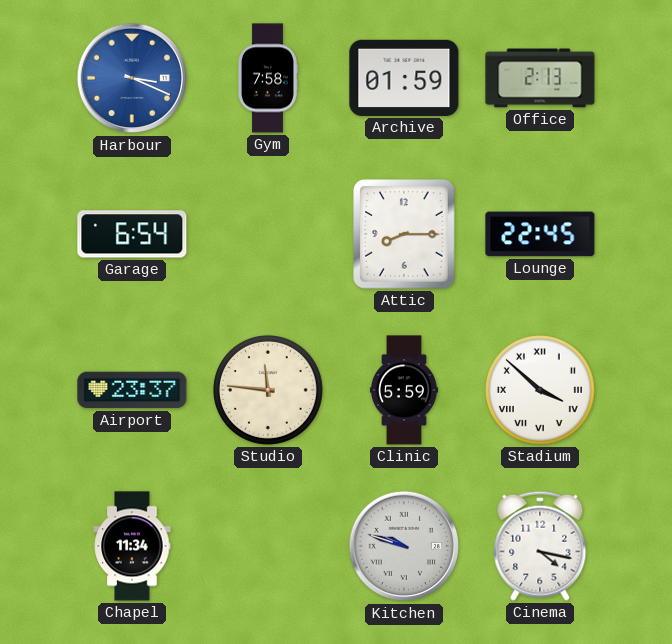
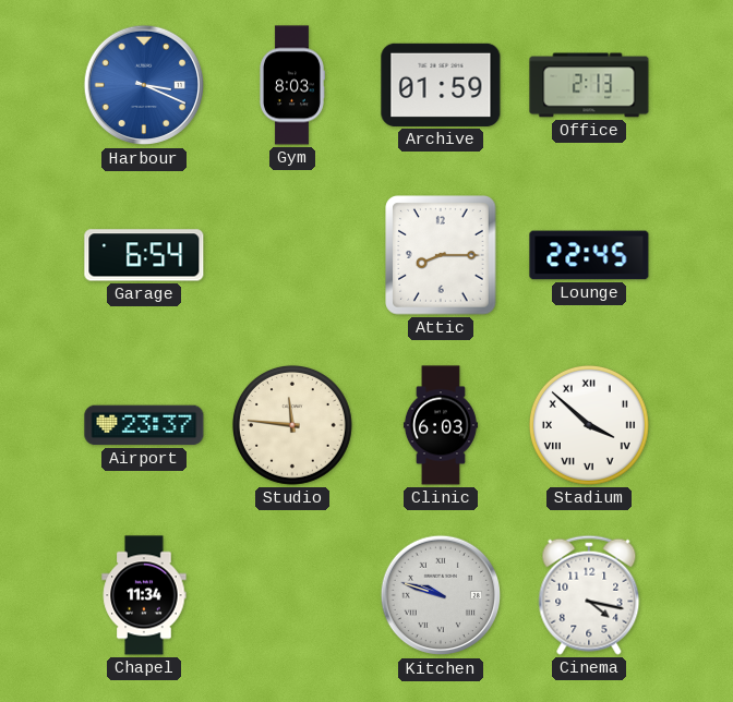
Gym: 7:58 -> 8:03
Clinic: 5:59 -> 6:03
